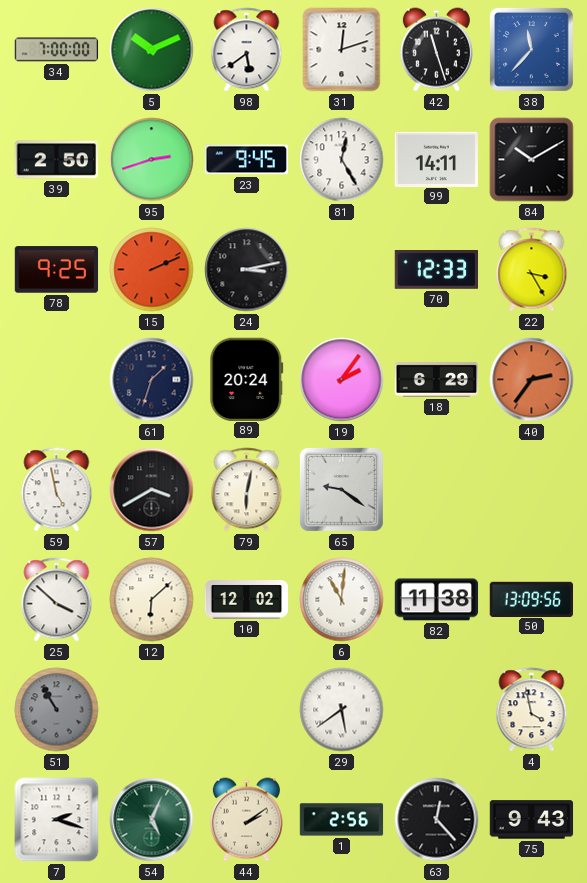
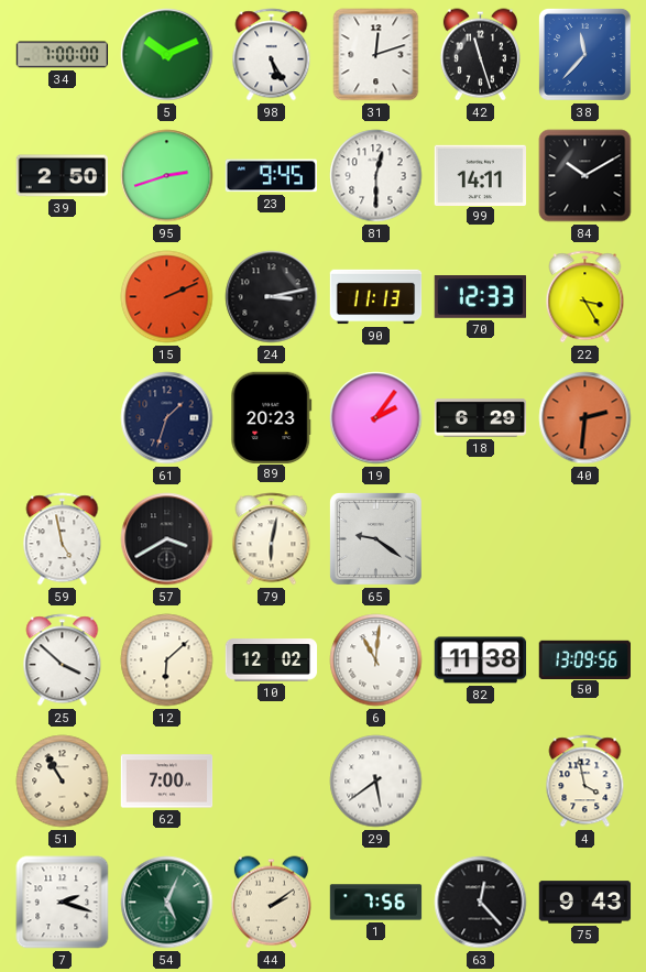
98: 5:39 -> 5:25
81: 12:25 -> 12:30
78: 9:25 -> none
90: none -> 11:13
89: 20:24 -> 20:23
40: 2:36 -> 2:31
51 dial: grey -> cream
62: none -> 7:00
1: 2:56 -> 7:56
